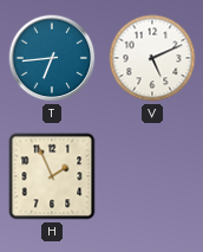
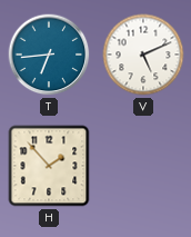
H: 1:56 -> 1:53
